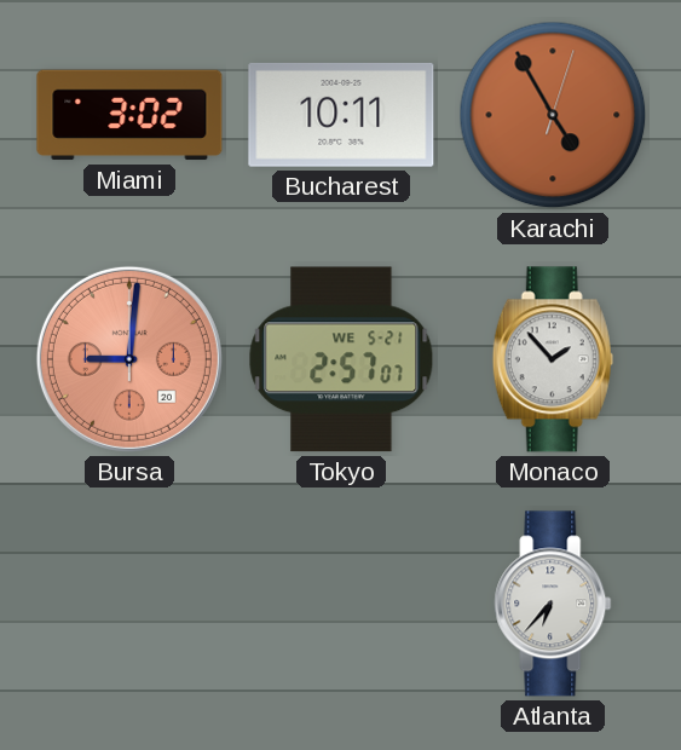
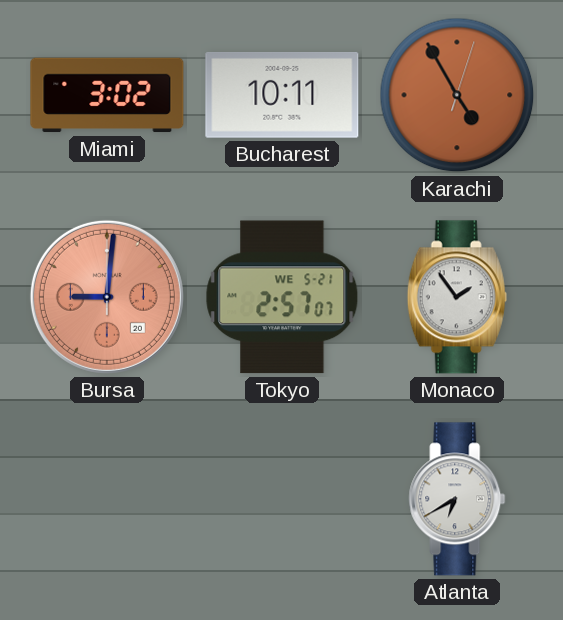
Monaco: 1:53 -> 1:54
Atlanta: 6:37 -> 6:40
